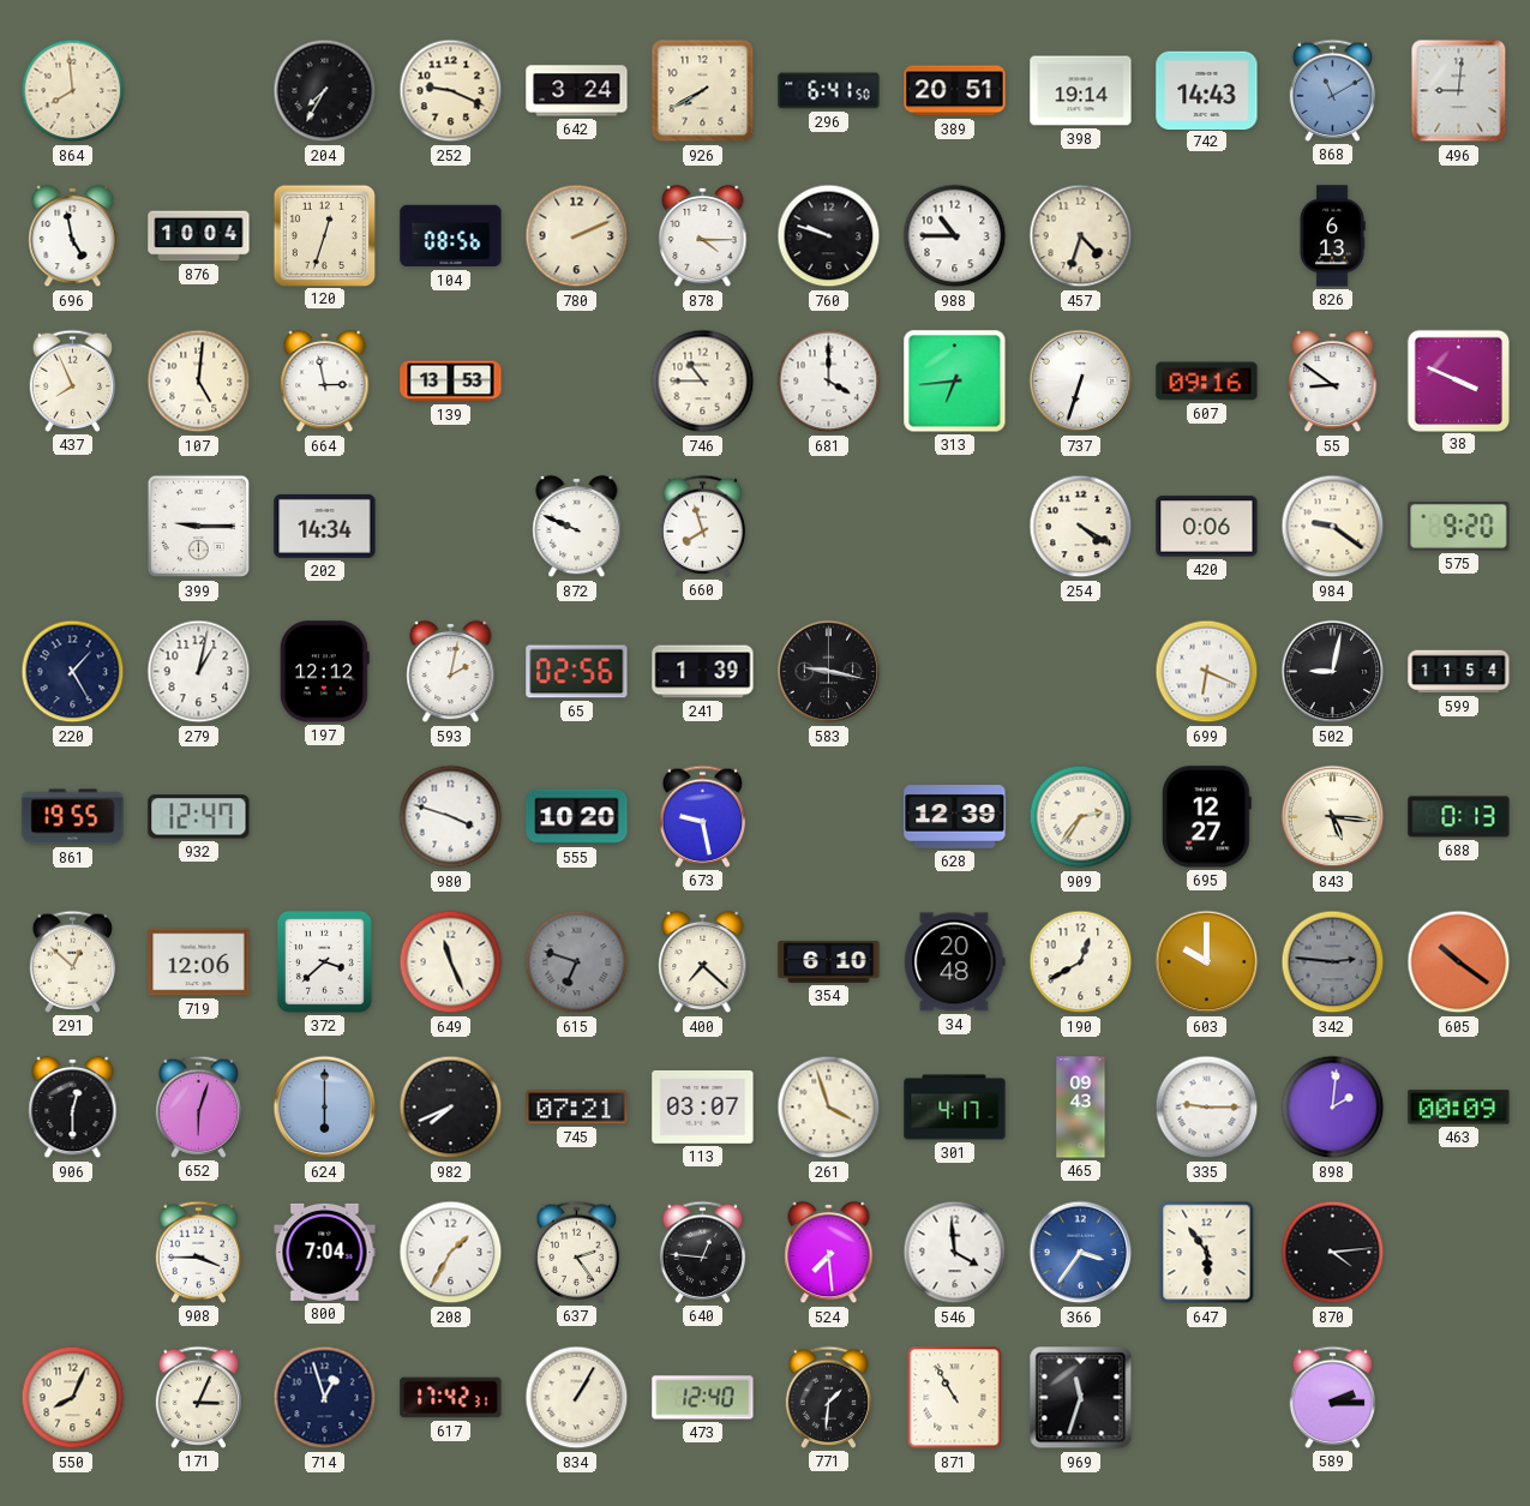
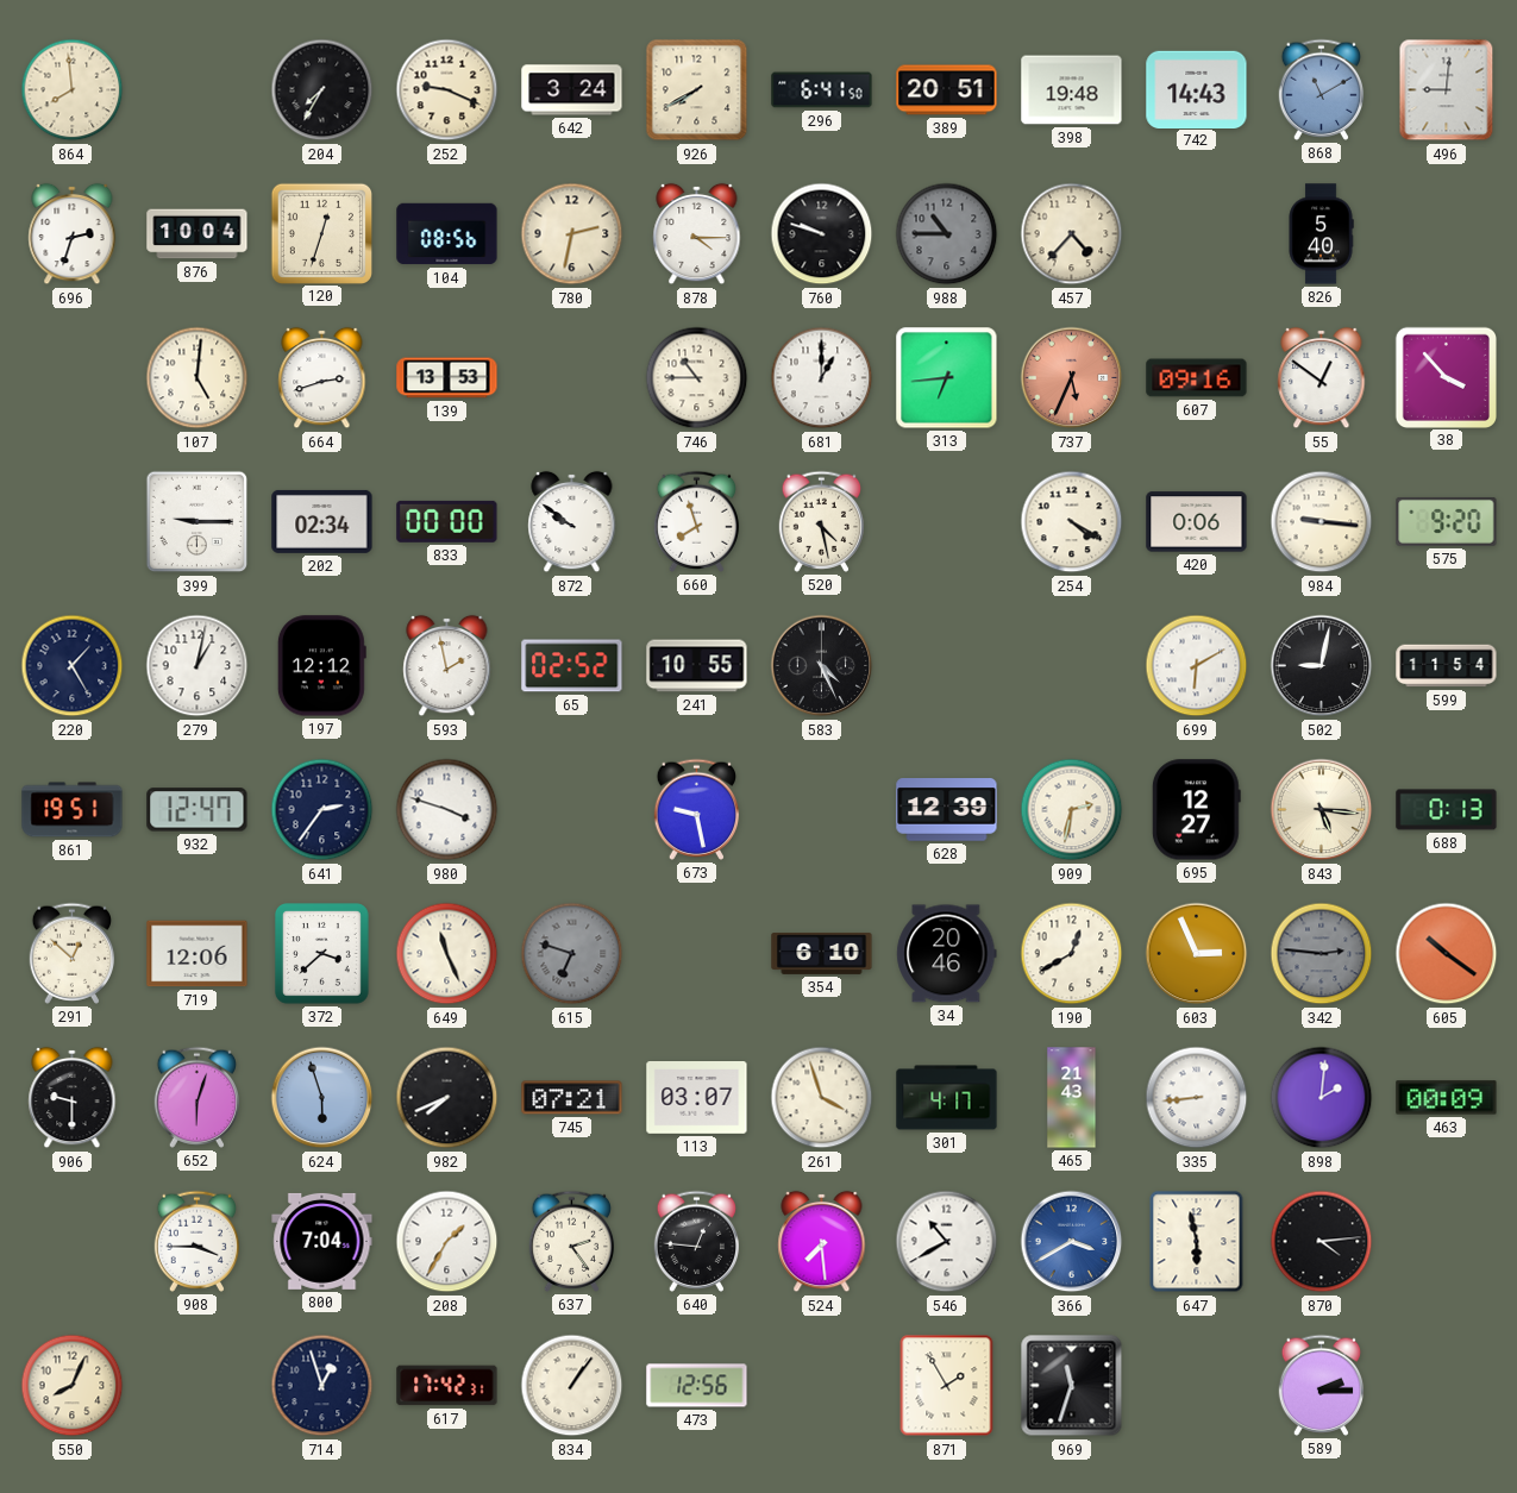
398: 19:14 -> 19:48
696: 4:58 -> 2:33
780: 2:11 -> 2:32
988 dial: white -> grey
457: 4:33 -> 4:37
826: 6:13 -> 5:40
437: 7:56 -> none
664: 2:58 -> 2:42
681: 4:00 -> 1:00
737: 6:33 -> 5:34
737 dial: white -> salmon
55: 8:51 -> 12:51
38: 3:49 -> 3:53
202: 14:34 -> 02:34
833: none -> 00:00
872: 9:49 -> 9:51
520: none -> 4:28
984: 9:21 -> 9:16
593: 2:02 -> 1:58
65: 02:56 -> 02:52
241: 1:39 -> 10:55
583: 9:17 -> 4:26
699: 6:19 -> 6:10
861: 19:55 -> 19:51
641: none -> 2:36
555: 10:20 -> none
909: 2:36 -> 2:32
400: 7:22 -> none
34: 20:48 -> 20:46
603: 10:00 -> 2:56
906: 12:30 -> 9:30
624: 6:00 -> 5:57
465: 09:43 -> 21:43
335: 9:15 -> 8:44
546: 3:59 -> 10:40
366: 3:36 -> 3:40
647: 5:54 -> 5:58
171: 3:04 -> none
834: 1:05 -> 1:06
473: 12:40 -> 12:56
771: 1:31 -> none
871: 10:55 -> 1:55
